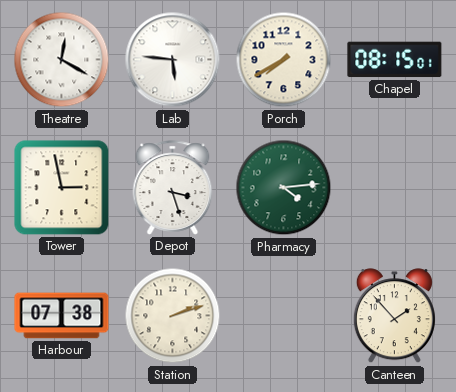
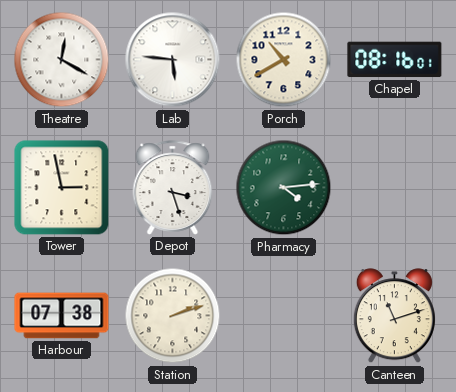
Porch: 7:40 -> 10:40
Chapel: 08:15 -> 08:16
Canteen: 1:53 -> 11:12
